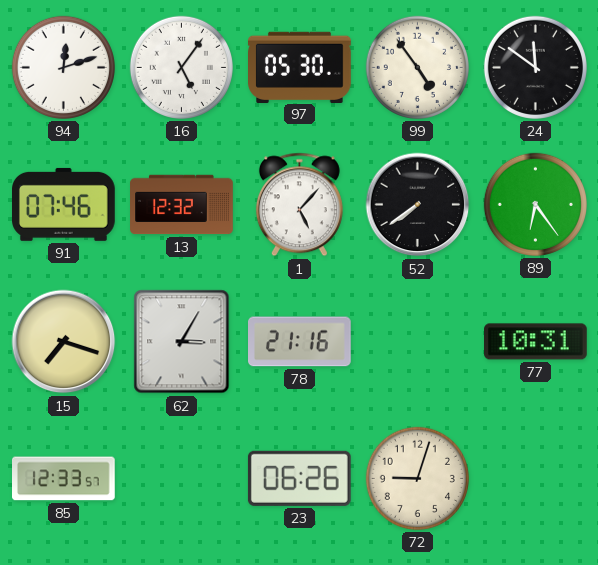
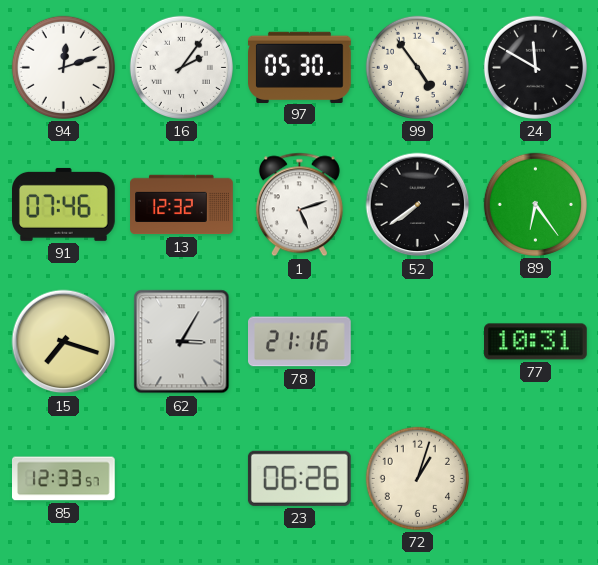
16: 5:06 -> 2:06
24: 11:51 -> 11:50
1: 5:07 -> 5:12
72: 9:03 -> 1:03
